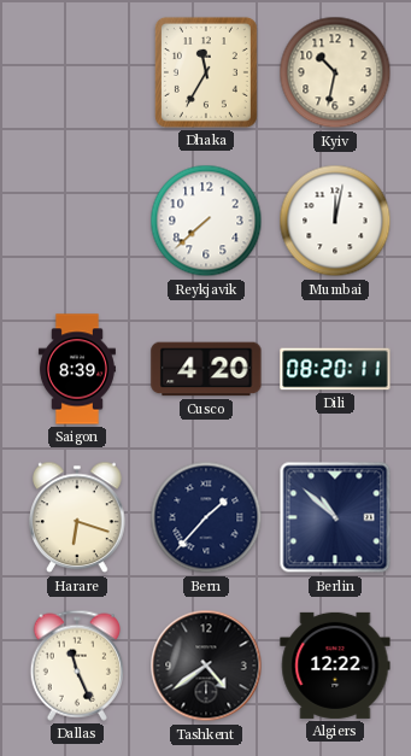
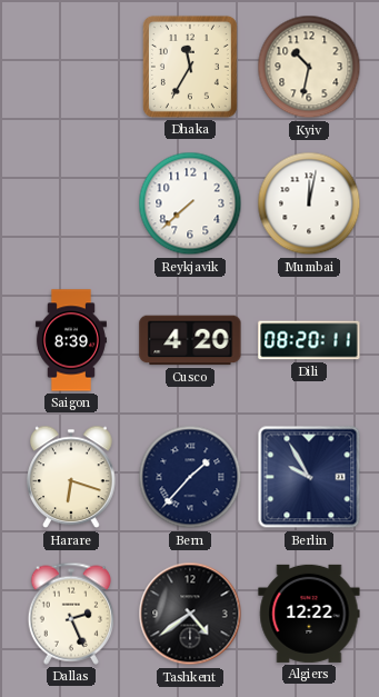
Berlin: 10:52 -> 9:55
Dallas: 11:26 -> 2:26
